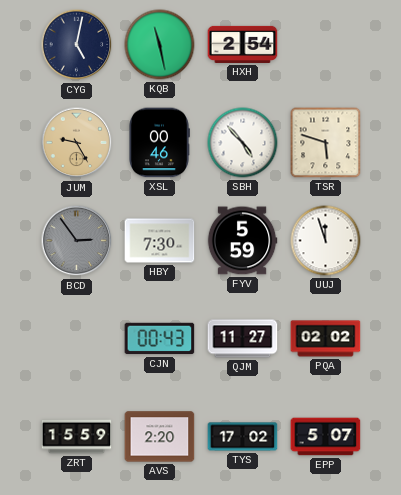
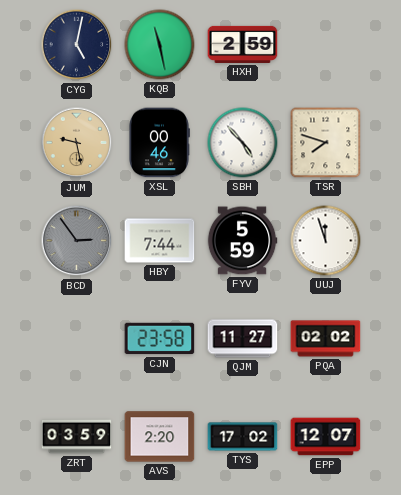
HXH: 2:54 -> 2:59
JUM: 9:25 -> 9:28
TSR: 5:48 -> 7:48
HBY: 7:30 -> 7:44
CJN: 00:43 -> 23:58
ZRT: 15:59 -> 03:59
EPP: 5:07 -> 12:07
